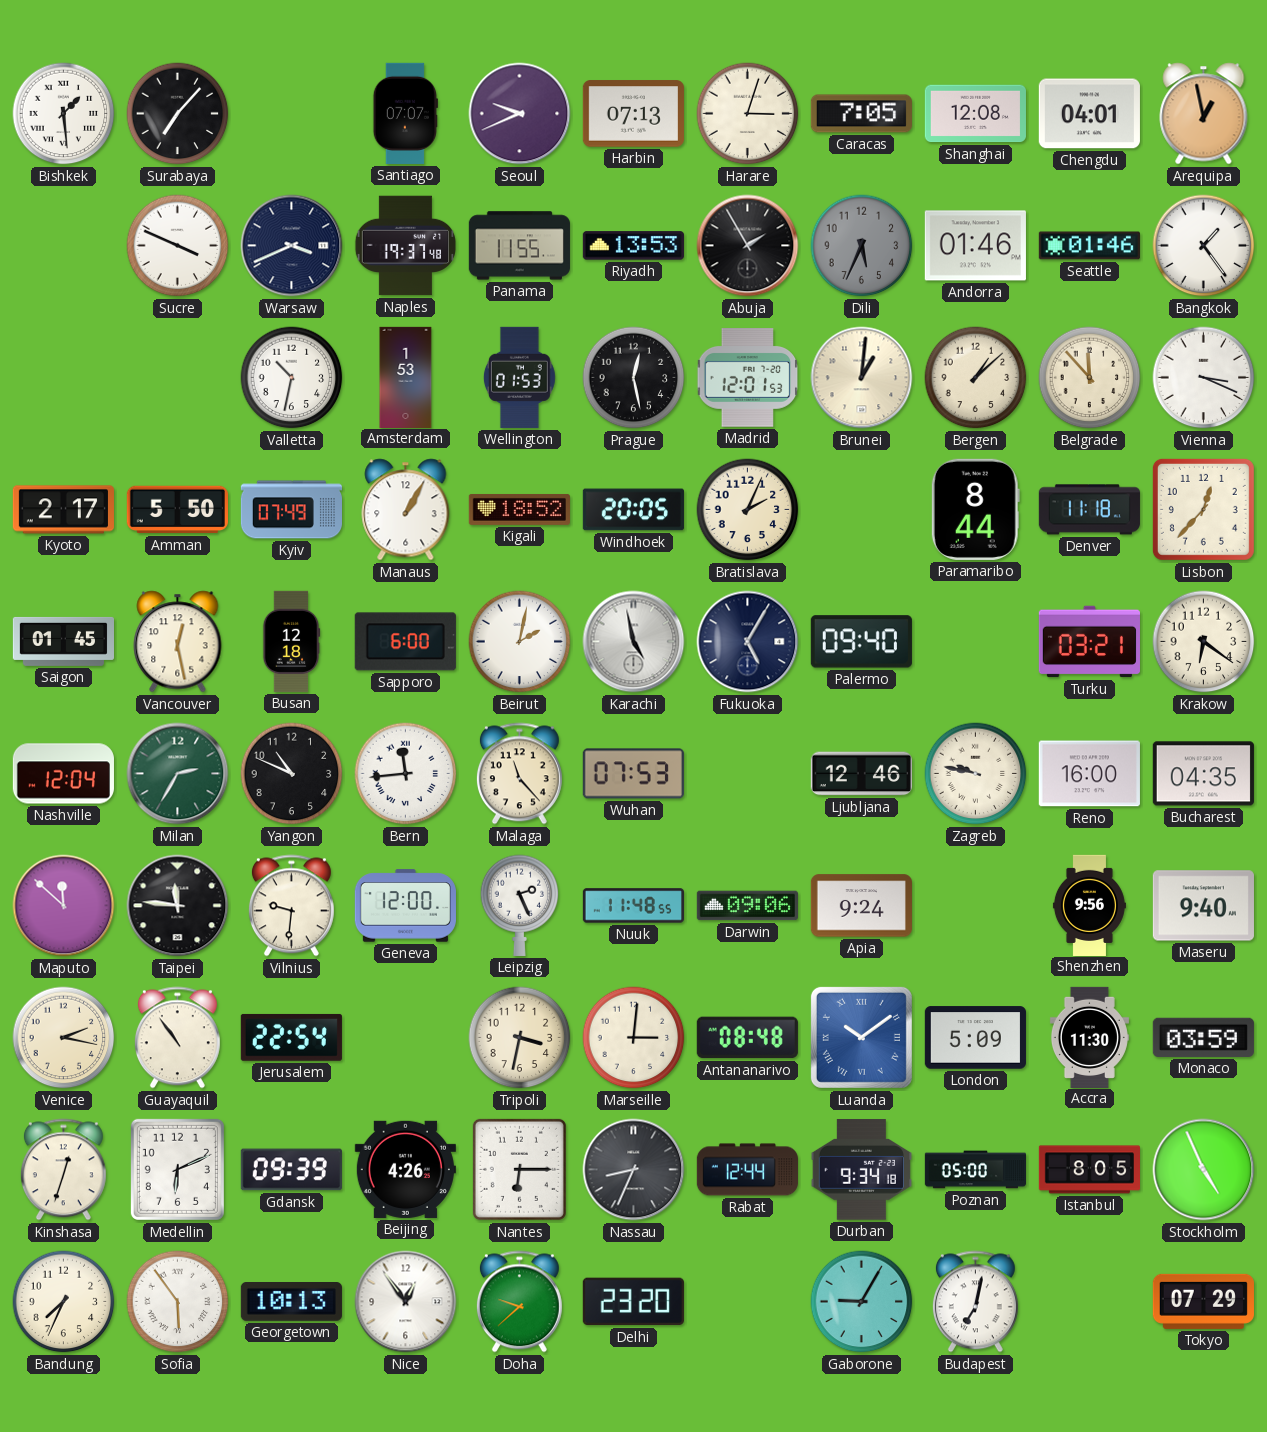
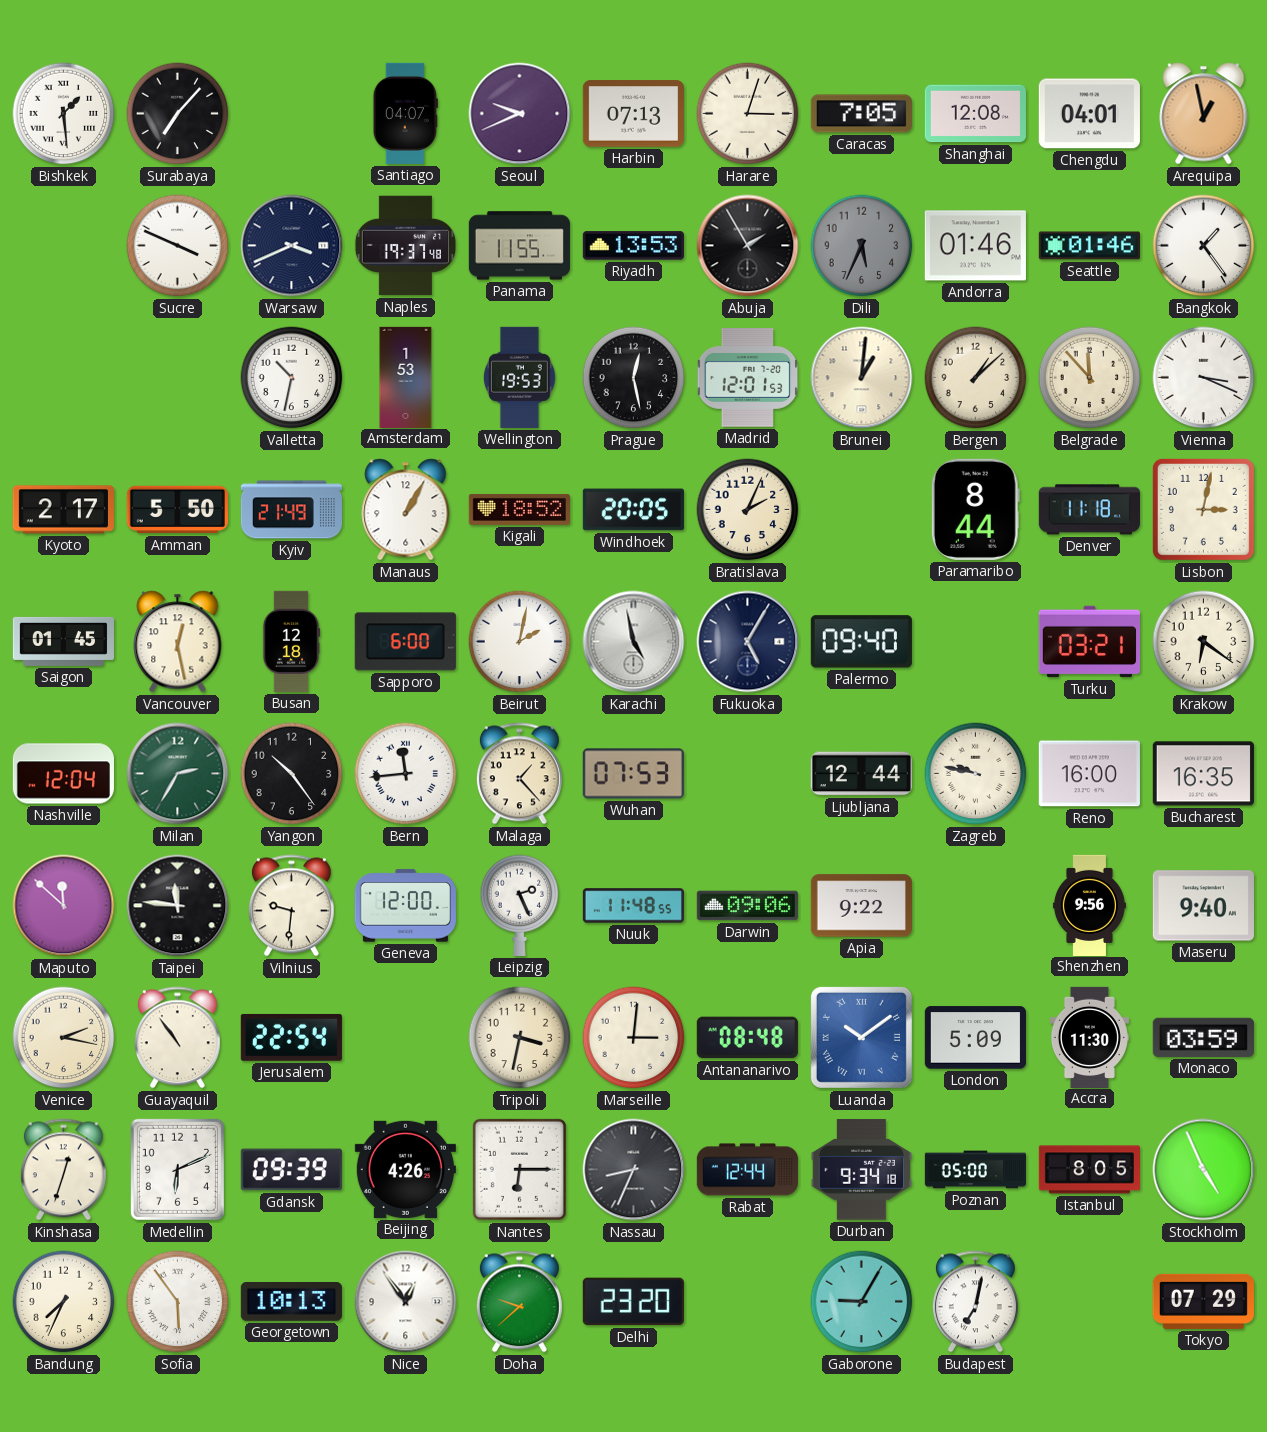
Santiago: 07:07 -> 04:07
Wellington: 01:53 -> 19:53
Kyiv: 07:49 -> 21:49
Lisbon: 12:37 -> 3:02
Yangon: 10:49 -> 10:24
Malaga: 11:23 -> 1:23
Ljubljana: 12:46 -> 12:44
Bucharest: 04:35 -> 16:35
Apia: 9:24 -> 9:22
